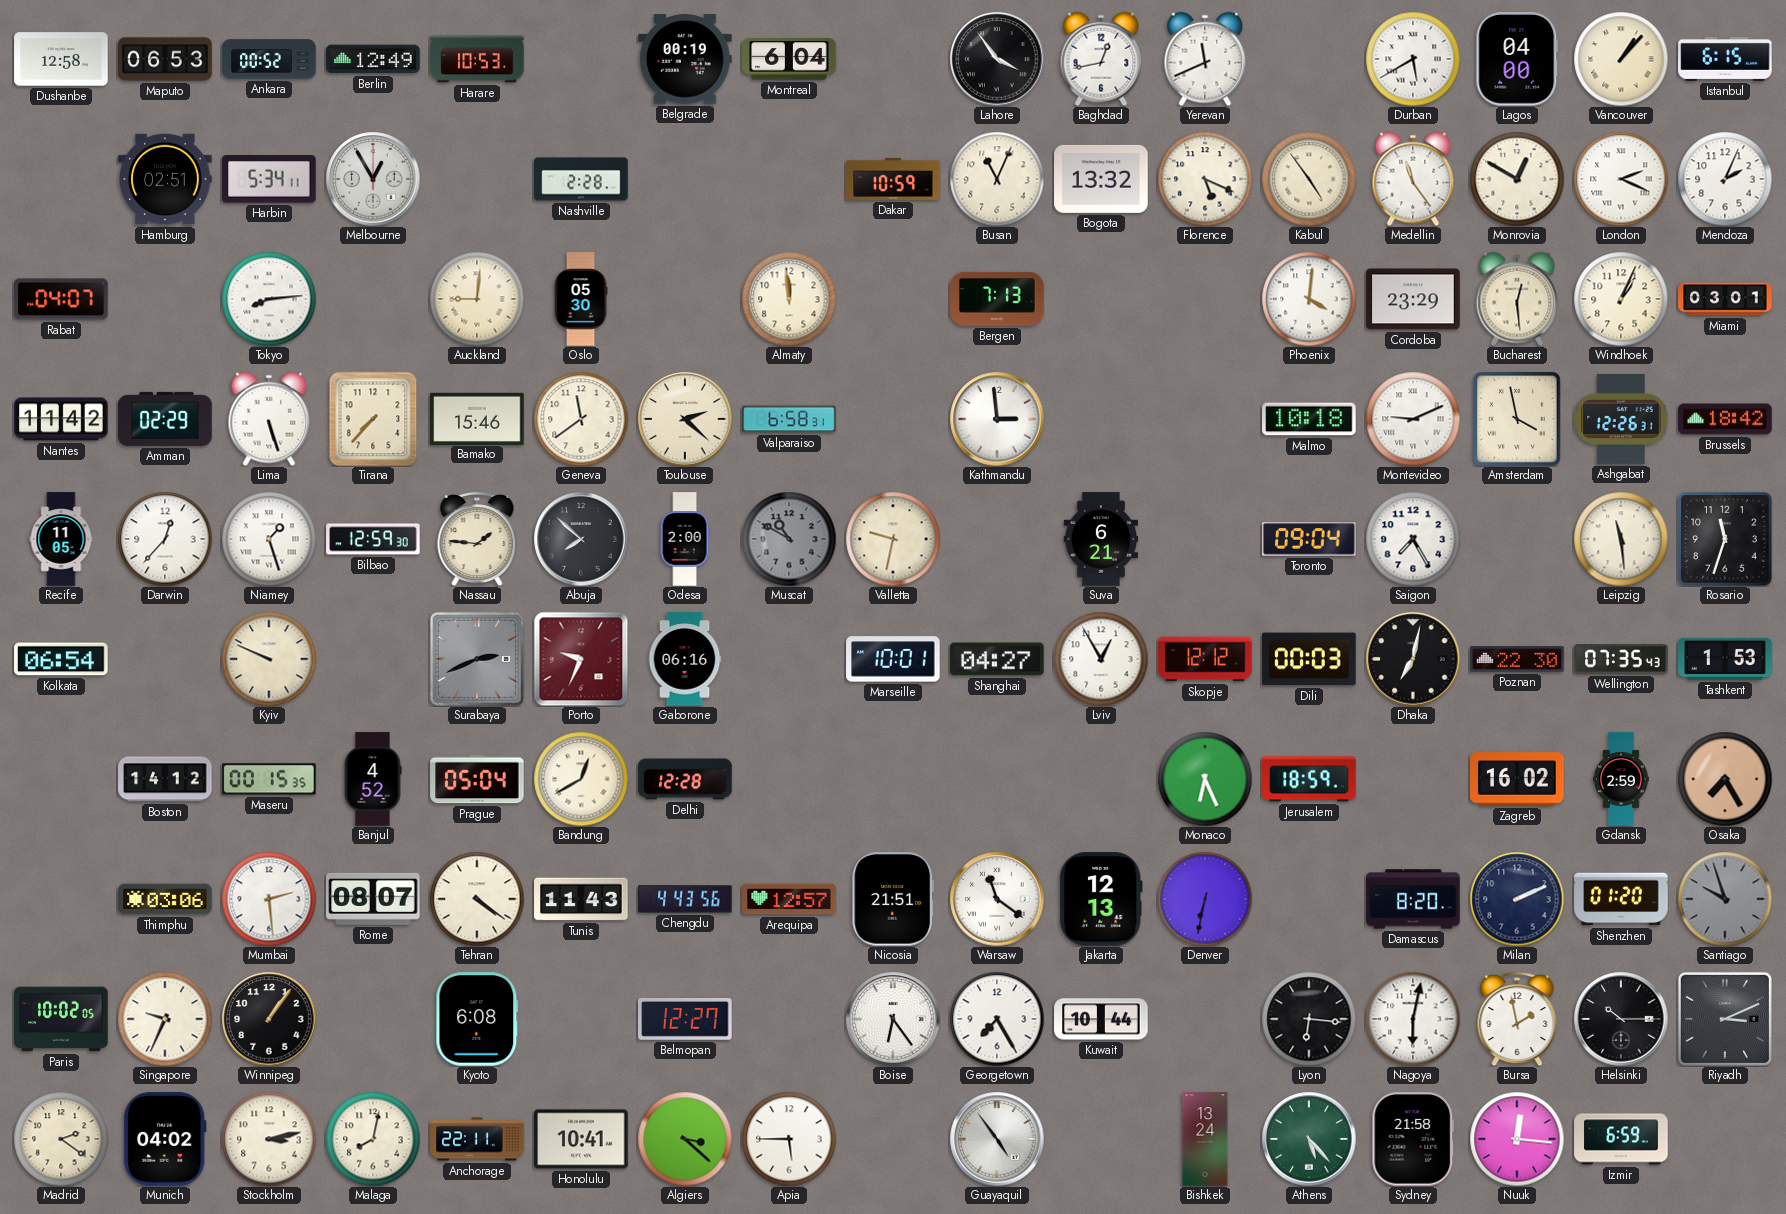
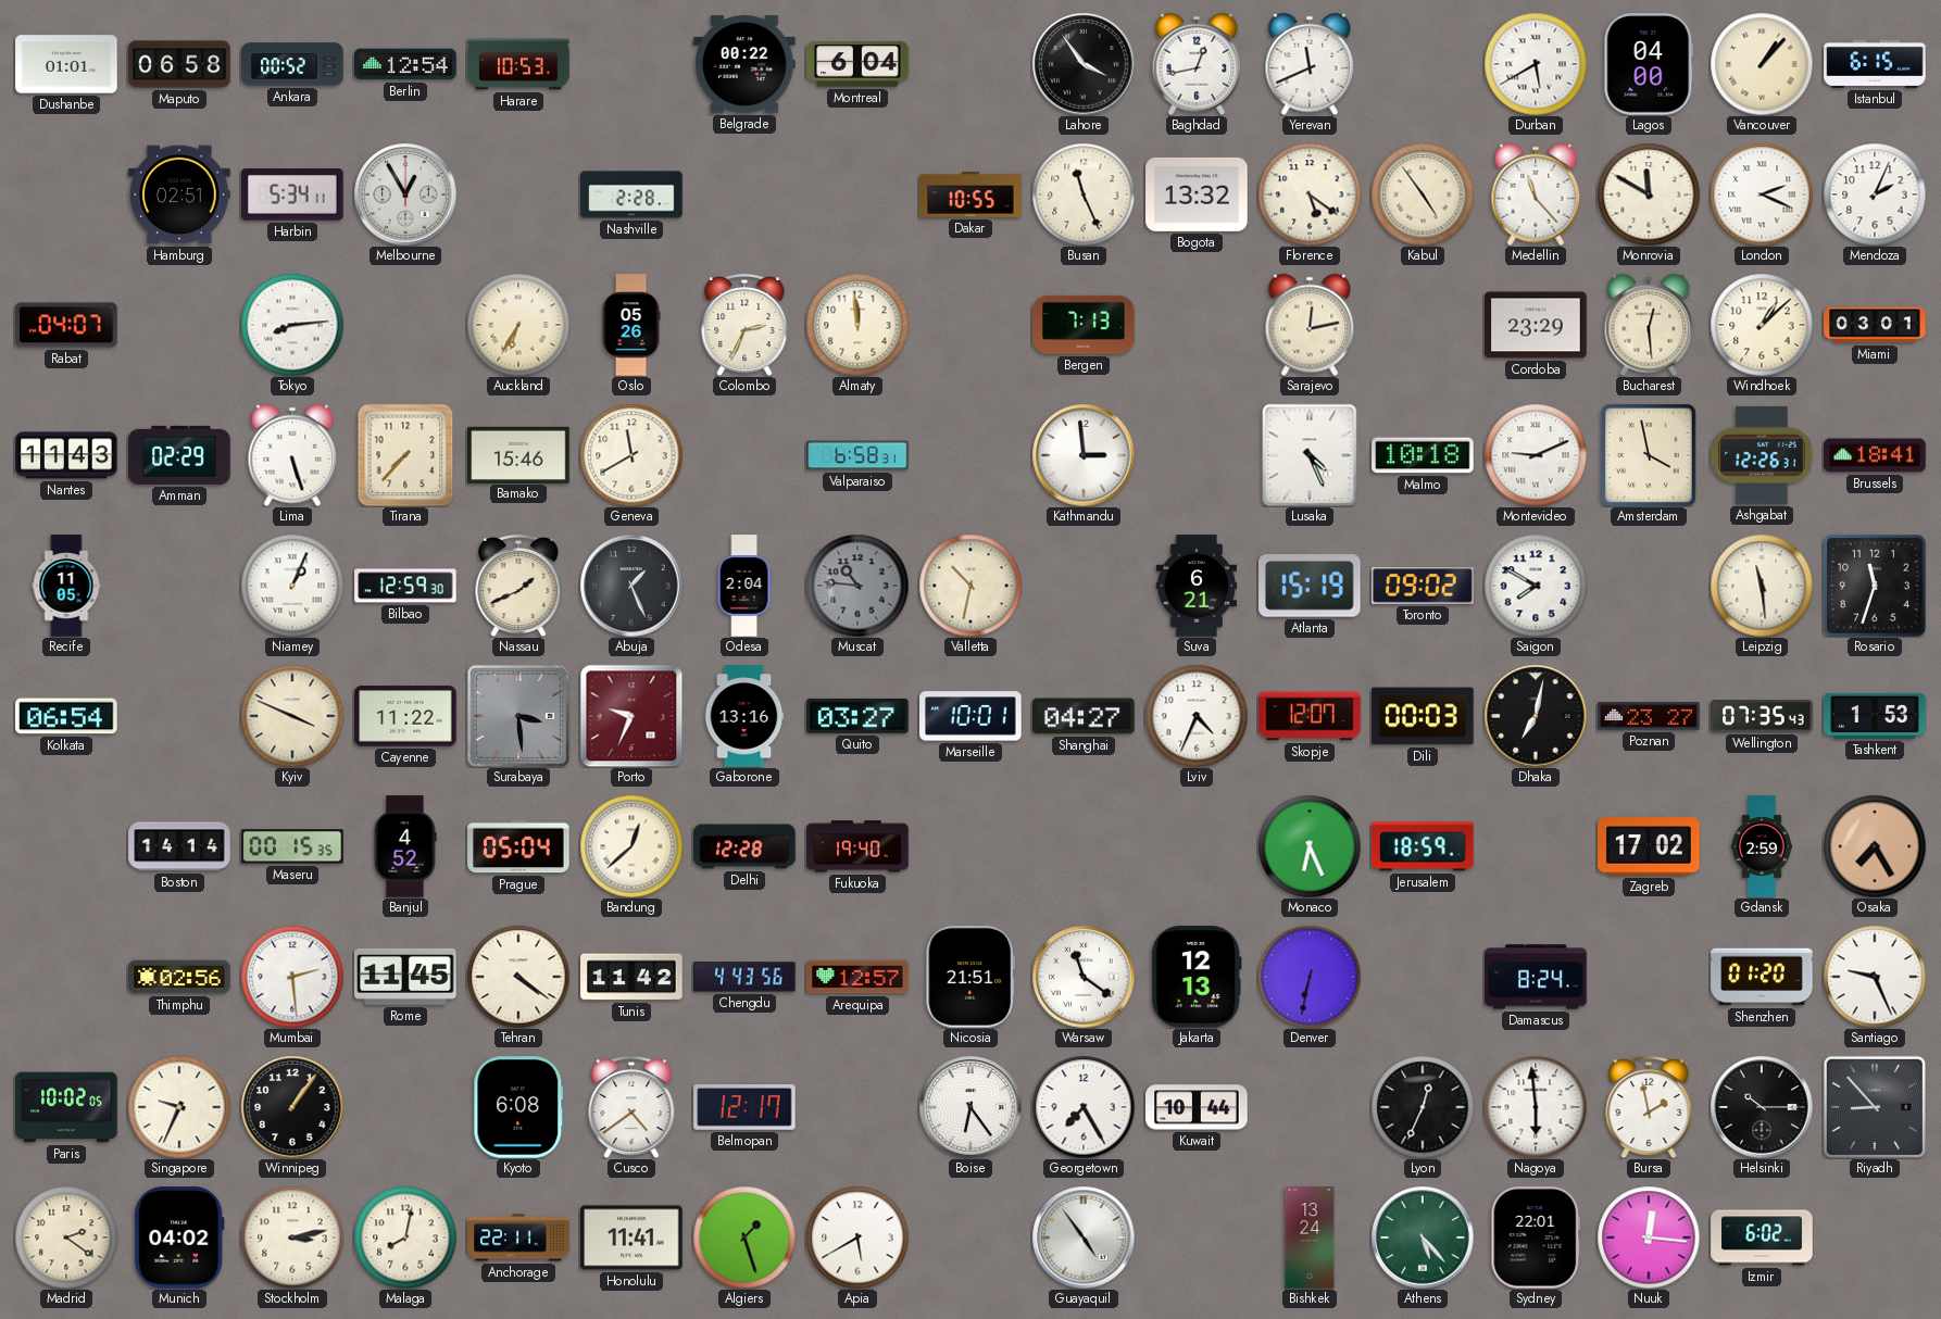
Dushanbe: 12:58 -> 01:01
Maputo: 06:53 -> 06:58
Berlin: 12:49 -> 12:54
Belgrade: 00:19 -> 00:22
Dakar: 10:59 -> 10:55
Busan: 11:04 -> 11:26
Florence: 5:19 -> 5:21
Medellin: 11:24 -> 11:23
Monrovia: 12:50 -> 11:50
Auckland: 9:01 -> 6:35
Oslo: 05:30 -> 05:26
Colombo: none -> 2:34
Sarajevo: none -> 12:13
Phoenix: 4:01 -> none
Windhoek: 1:04 -> 1:08
Nantes: 11:42 -> 11:43
Geneva: 11:39 -> 11:40
Toulouse: 2:22 -> none
Lusaka: none -> 4:26
Brussels: 18:42 -> 18:41
Darwin: 12:37 -> none
Niamey: 1:27 -> 1:04
Nassau: 1:46 -> 1:41
Abuja: 7:52 -> 1:26
Odesa: 2:00 -> 2:04
Muscat: 10:50 -> 10:46
Valletta: 9:32 -> 10:32
Atlanta: none -> 15:19
Toronto: 09:04 -> 09:02
Saigon: 7:25 -> 7:50
Kyiv: 9:49 -> 3:49
Cayenne: none -> 11:22
Surabaya: 2:41 -> 3:29
Gaborone: 06:16 -> 13:16
Quito: none -> 03:27
Lviv: 12:55 -> 4:34
Skopje: 12:12 -> 12:07
Poznan: 22:30 -> 23:27
Boston: 14:12 -> 14:14
Bandung: 12:40 -> 12:38
Fukuoka: none -> 19:40
Zagreb: 16:02 -> 17:02
Thimphu: 03:06 -> 02:56
Rome: 08:07 -> 11:45
Tunis: 11:43 -> 11:42
Damascus: 8:20 -> 8:24
Milan: 2:11 -> none
Santiago: 9:57 -> 9:26
Santiago dial: grey -> white
Cusco: none -> 4:39
Belmopan: 12:27 -> 12:17
Lyon: 6:16 -> 12:34
Nagoya: 6:02 -> 5:59
Riyadh: 3:11 -> 8:53
Honolulu: 10:41 -> 11:41
Algiers: 3:22 -> 1:27
Apia: 5:45 -> 5:40
Sydney: 21:58 -> 22:01
Izmir: 6:59 -> 6:02
